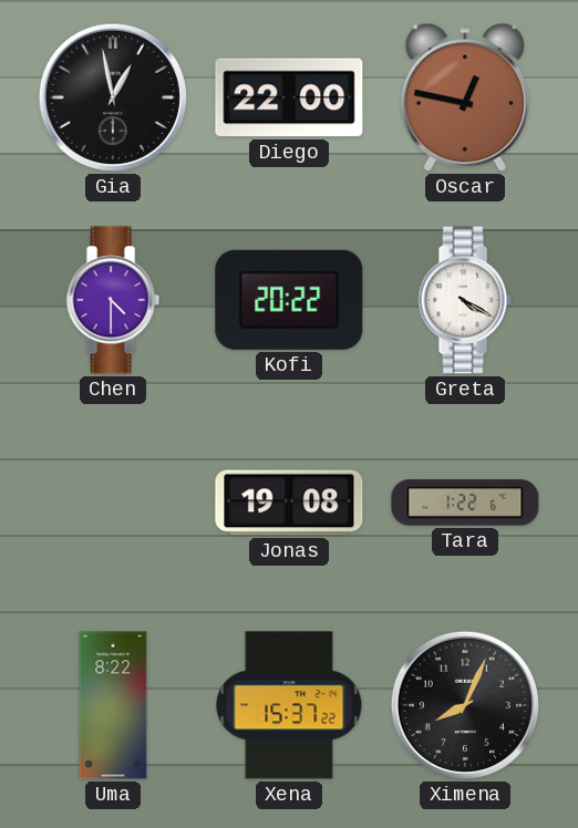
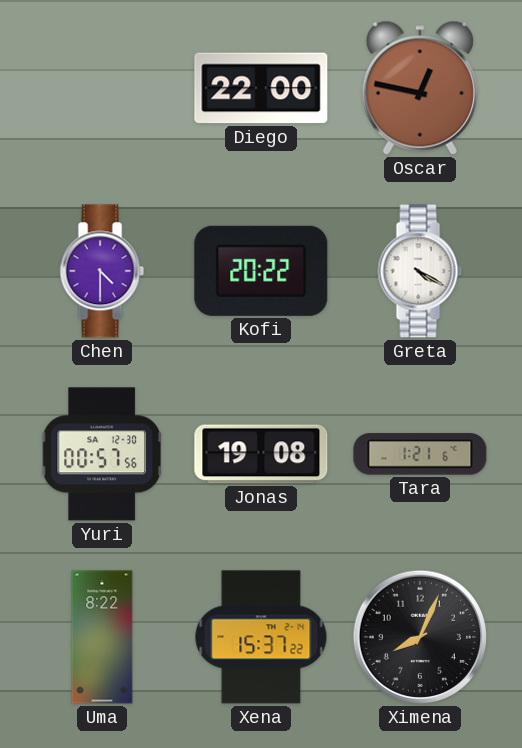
Gia: 12:58 -> none
Yuri: none -> 00:57
Tara: 1:22 -> 1:21
